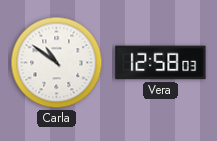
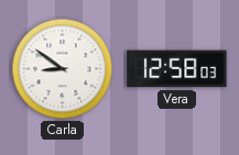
Carla: 10:51 -> 8:51
